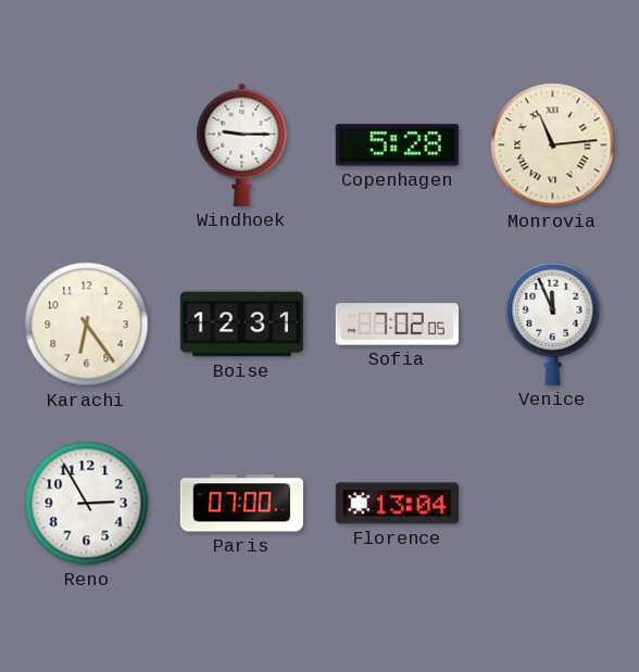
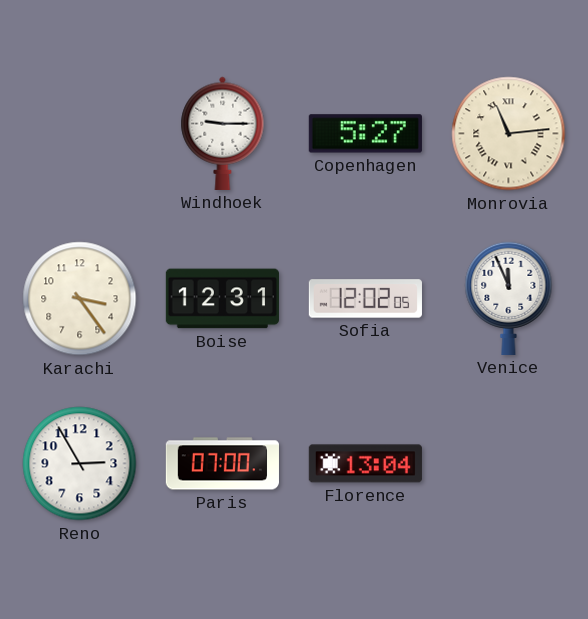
Copenhagen: 5:28 -> 5:27
Karachi: 6:24 -> 3:24
Sofia: 7:02 -> 12:02
